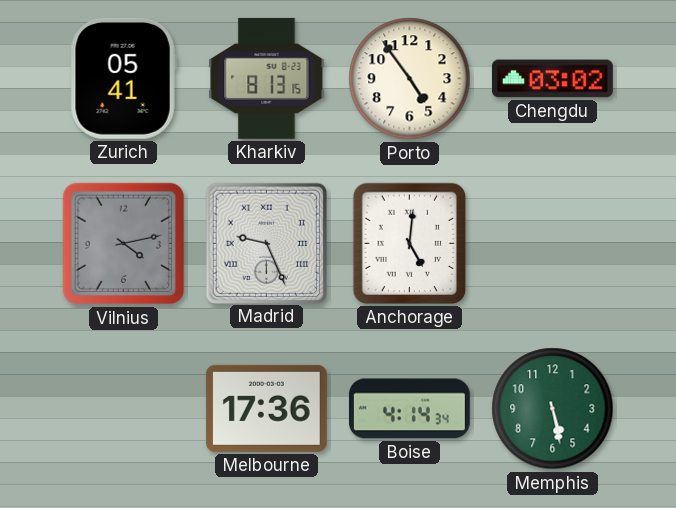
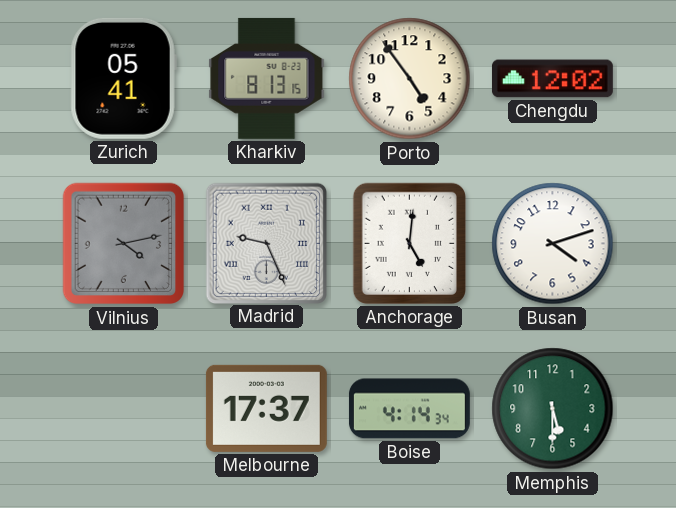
Chengdu: 03:02 -> 12:02
Busan: none -> 4:12
Melbourne: 17:36 -> 17:37
Memphis: 5:28 -> 5:30
